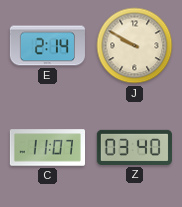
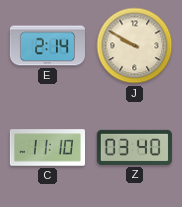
C: 11:07 -> 11:10
